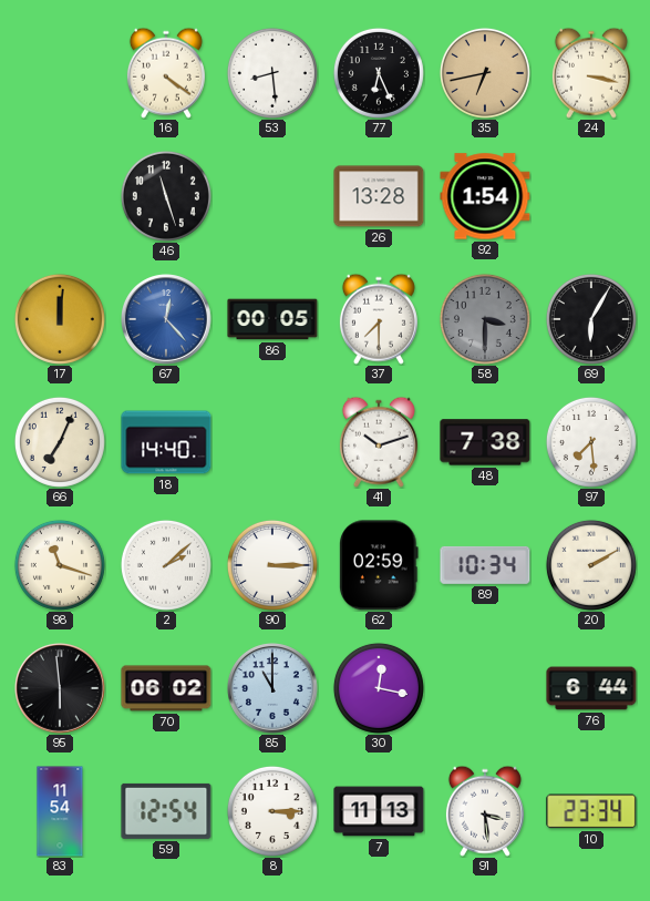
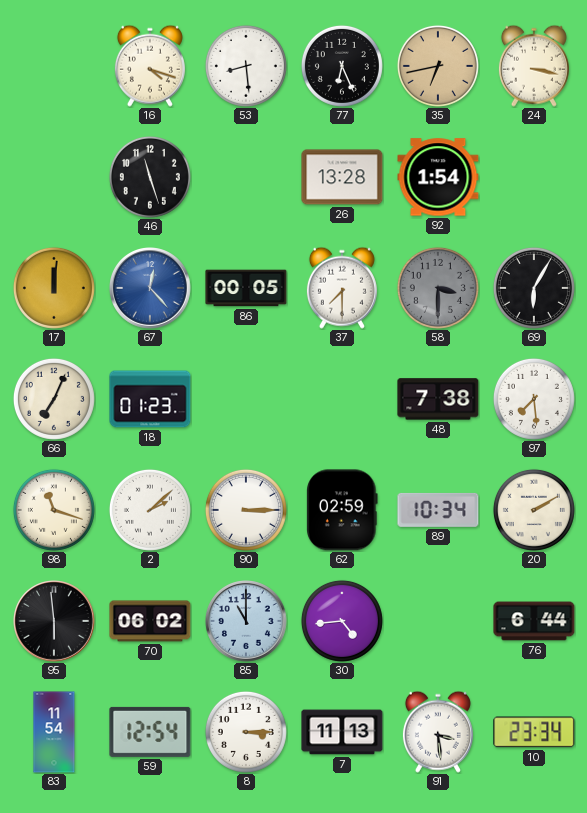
16: 4:21 -> 4:18
18: 14:40 -> 01:23
41: 10:12 -> none
30: 12:17 -> 4:44
